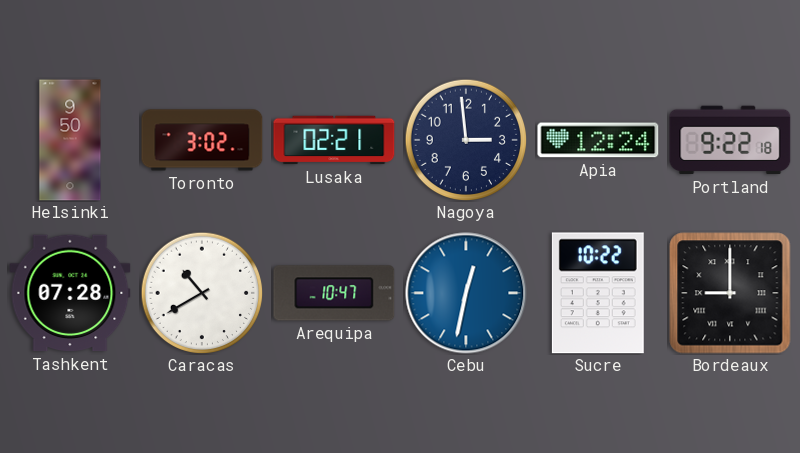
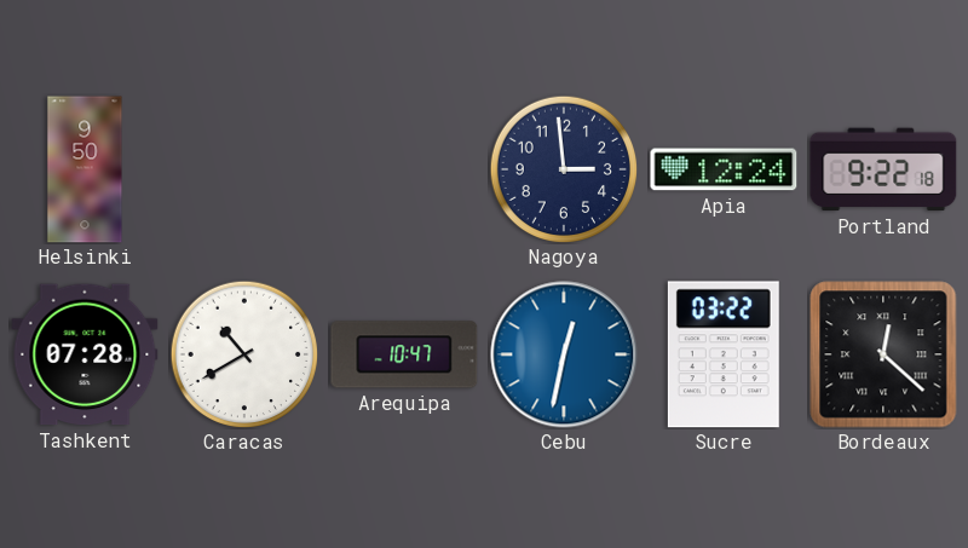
Toronto: 3:02 -> none
Lusaka: 02:21 -> none
Sucre: 10:22 -> 03:22
Bordeaux: 9:00 -> 12:22
